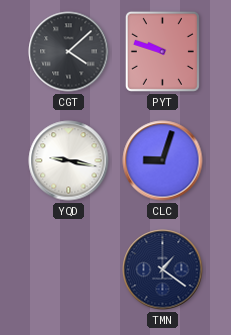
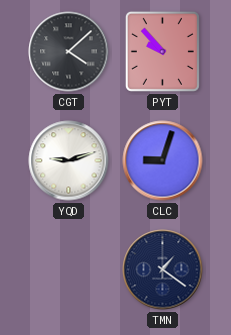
PYT: 9:48 -> 9:53
YQD: 9:17 -> 9:12
